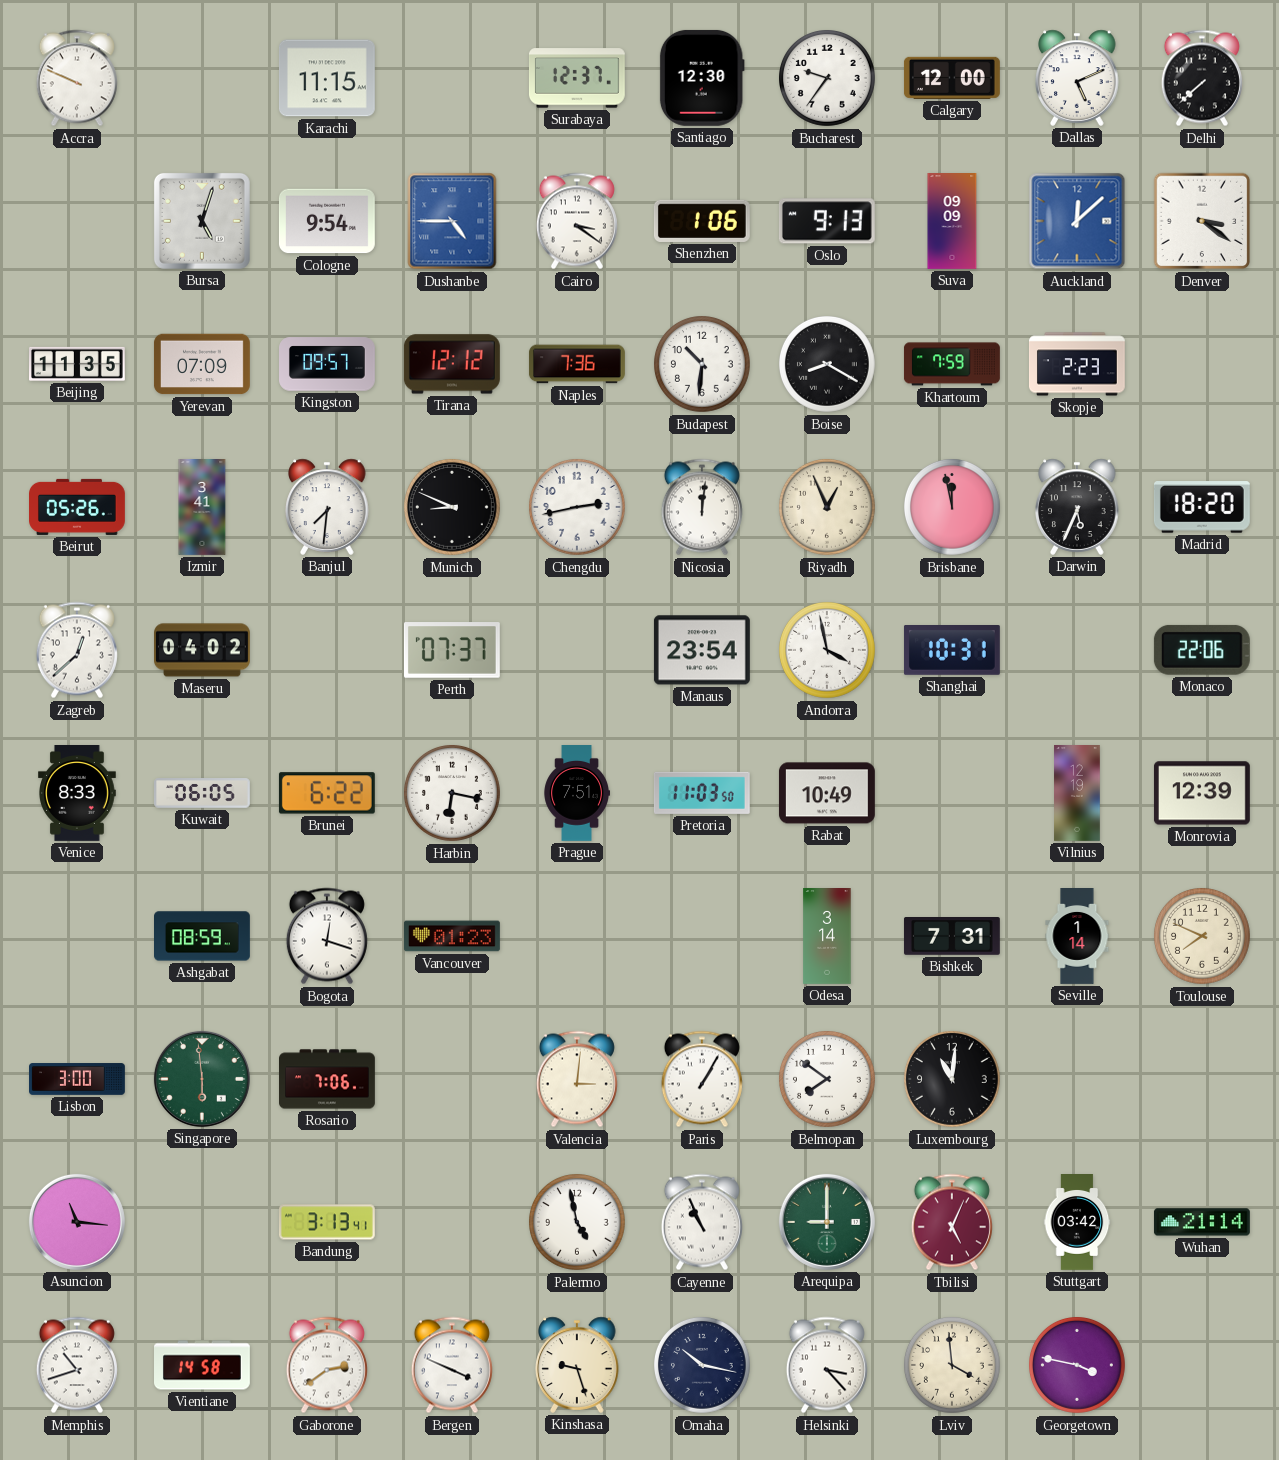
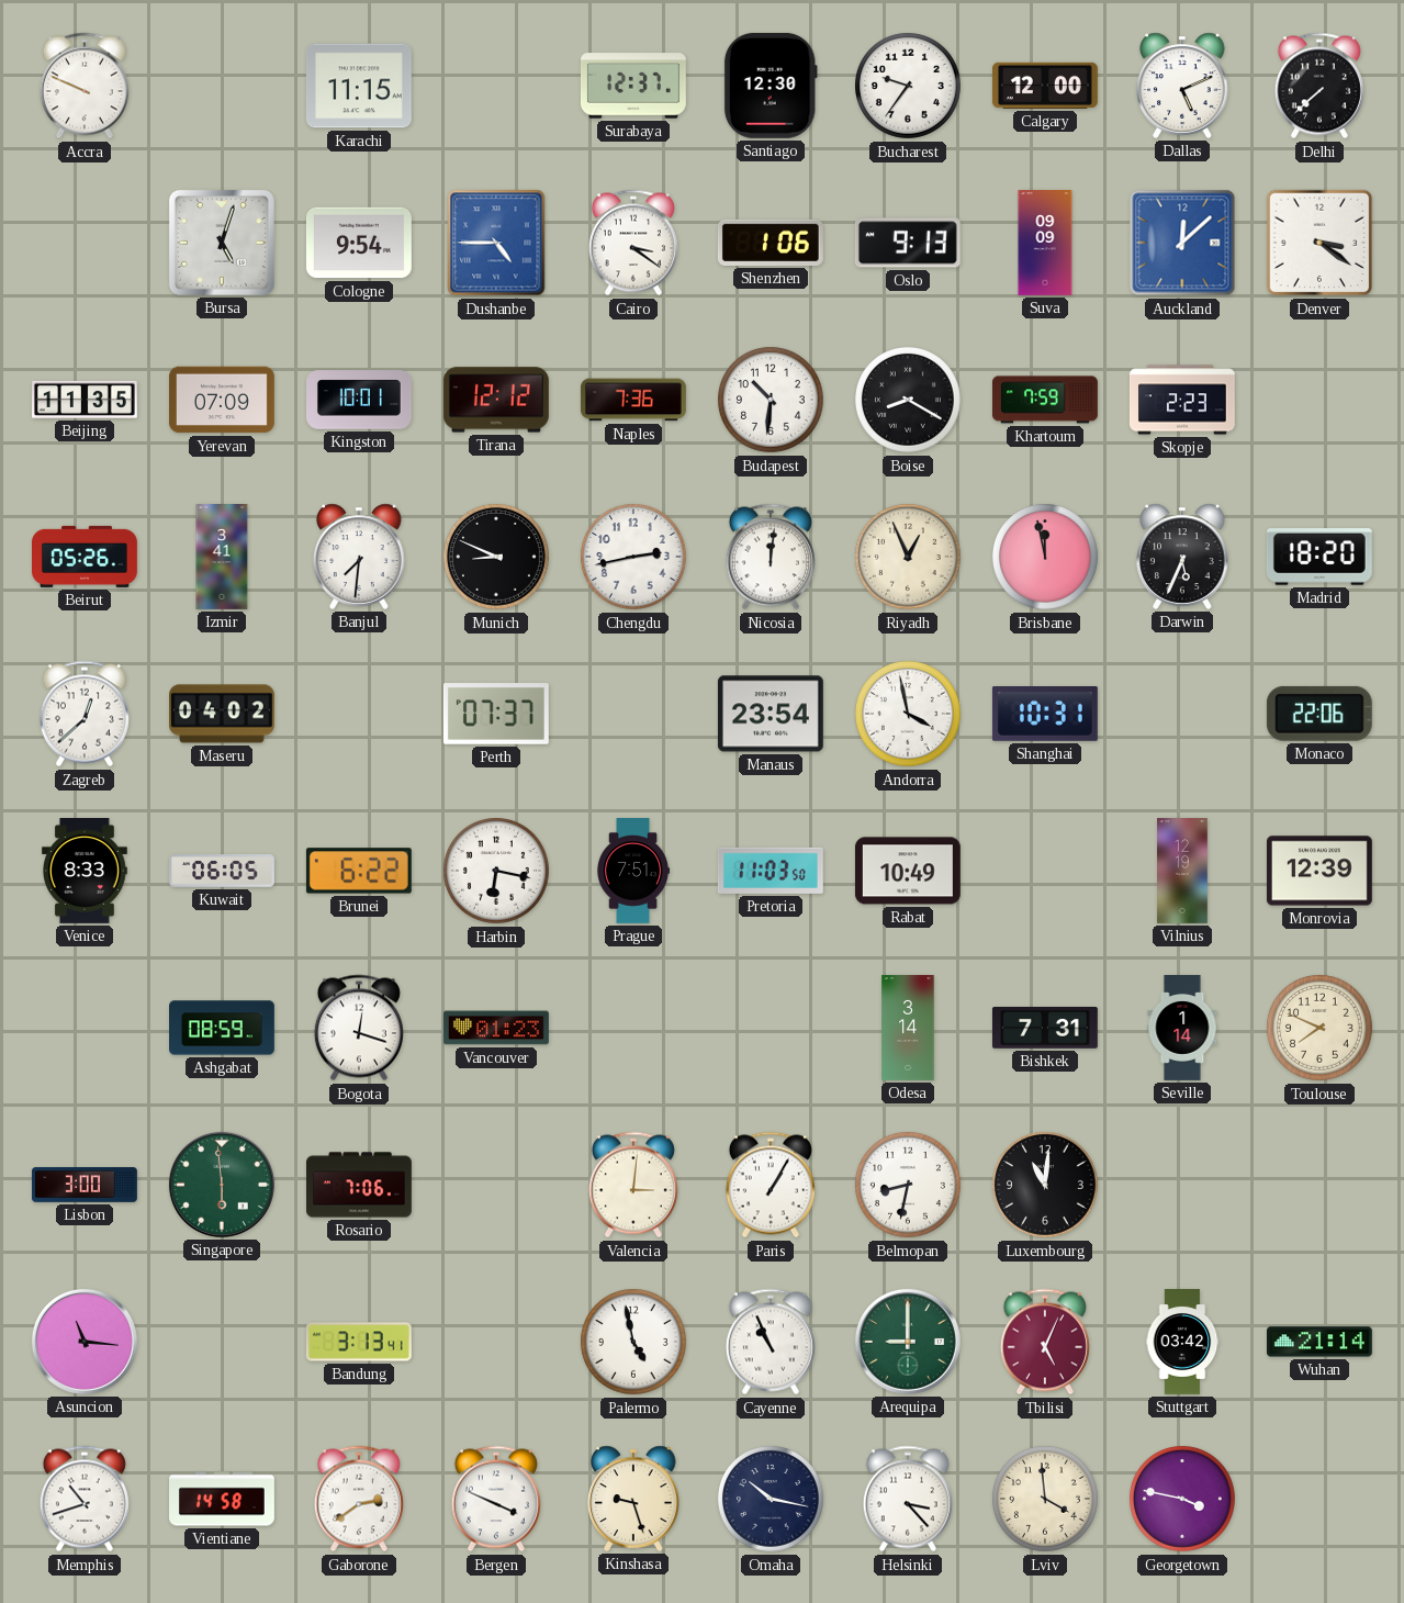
Kingston: 09:57 -> 10:01
Belmopan: 7:51 -> 8:32
